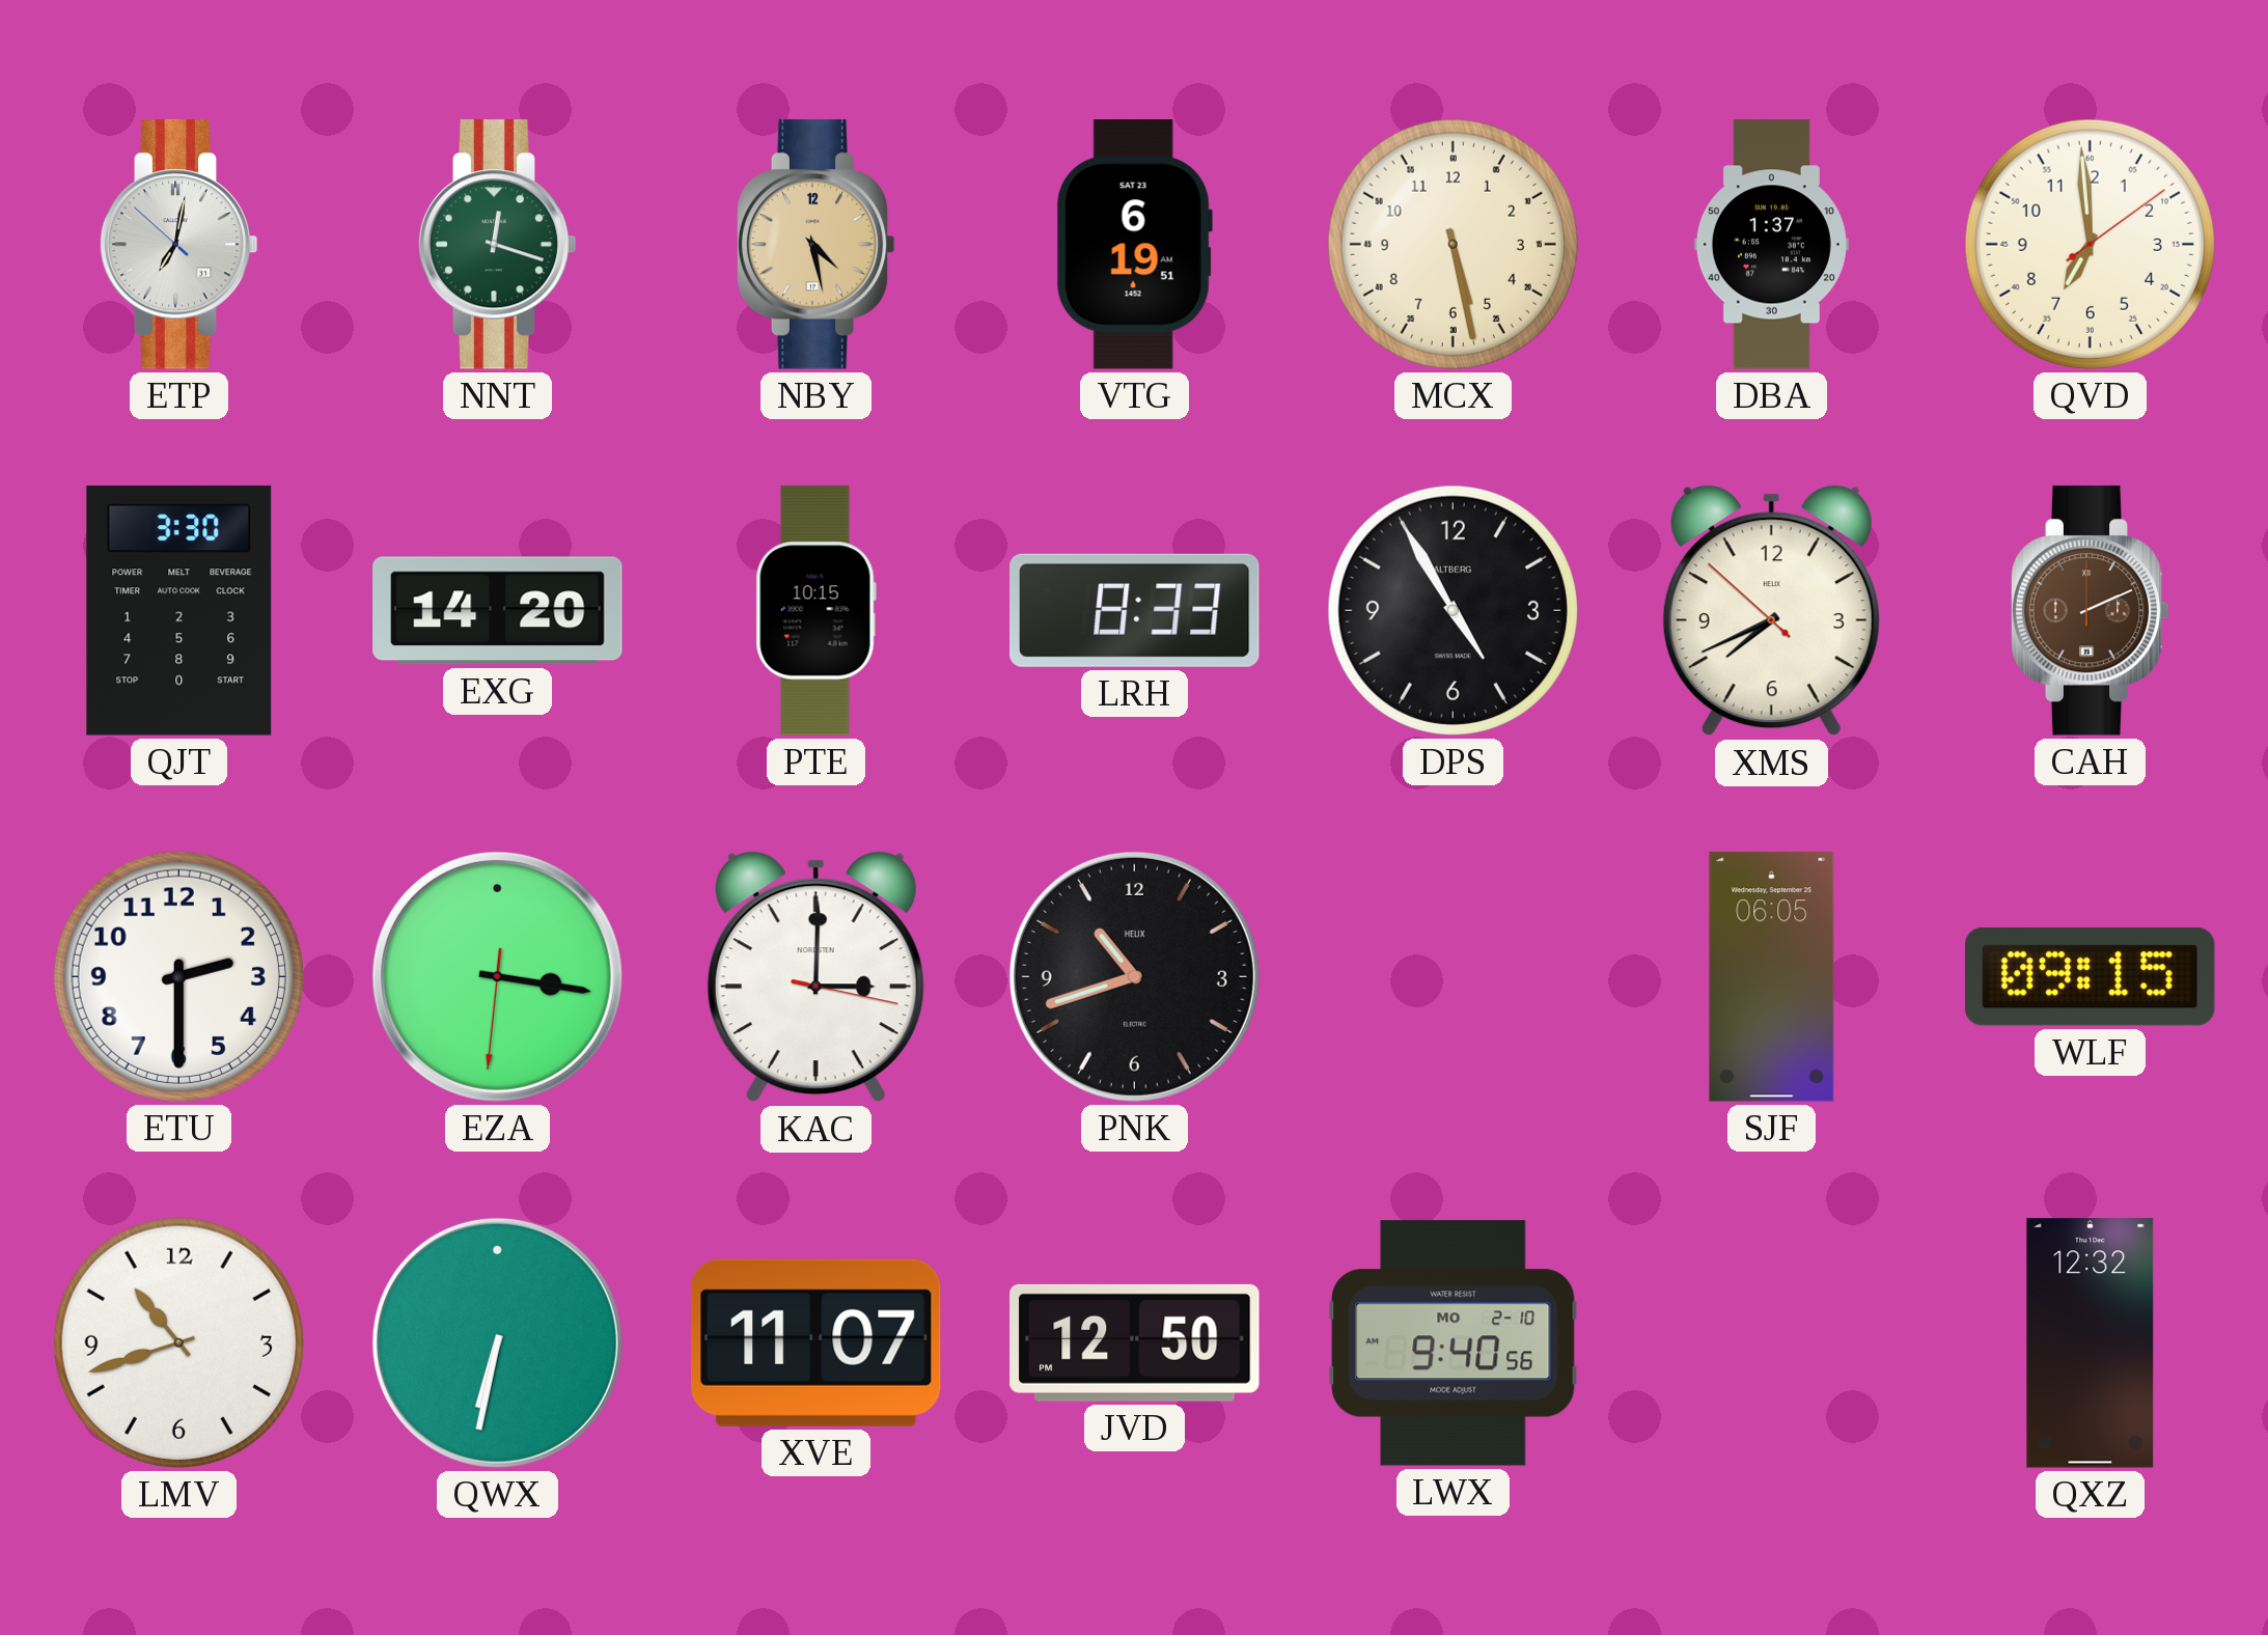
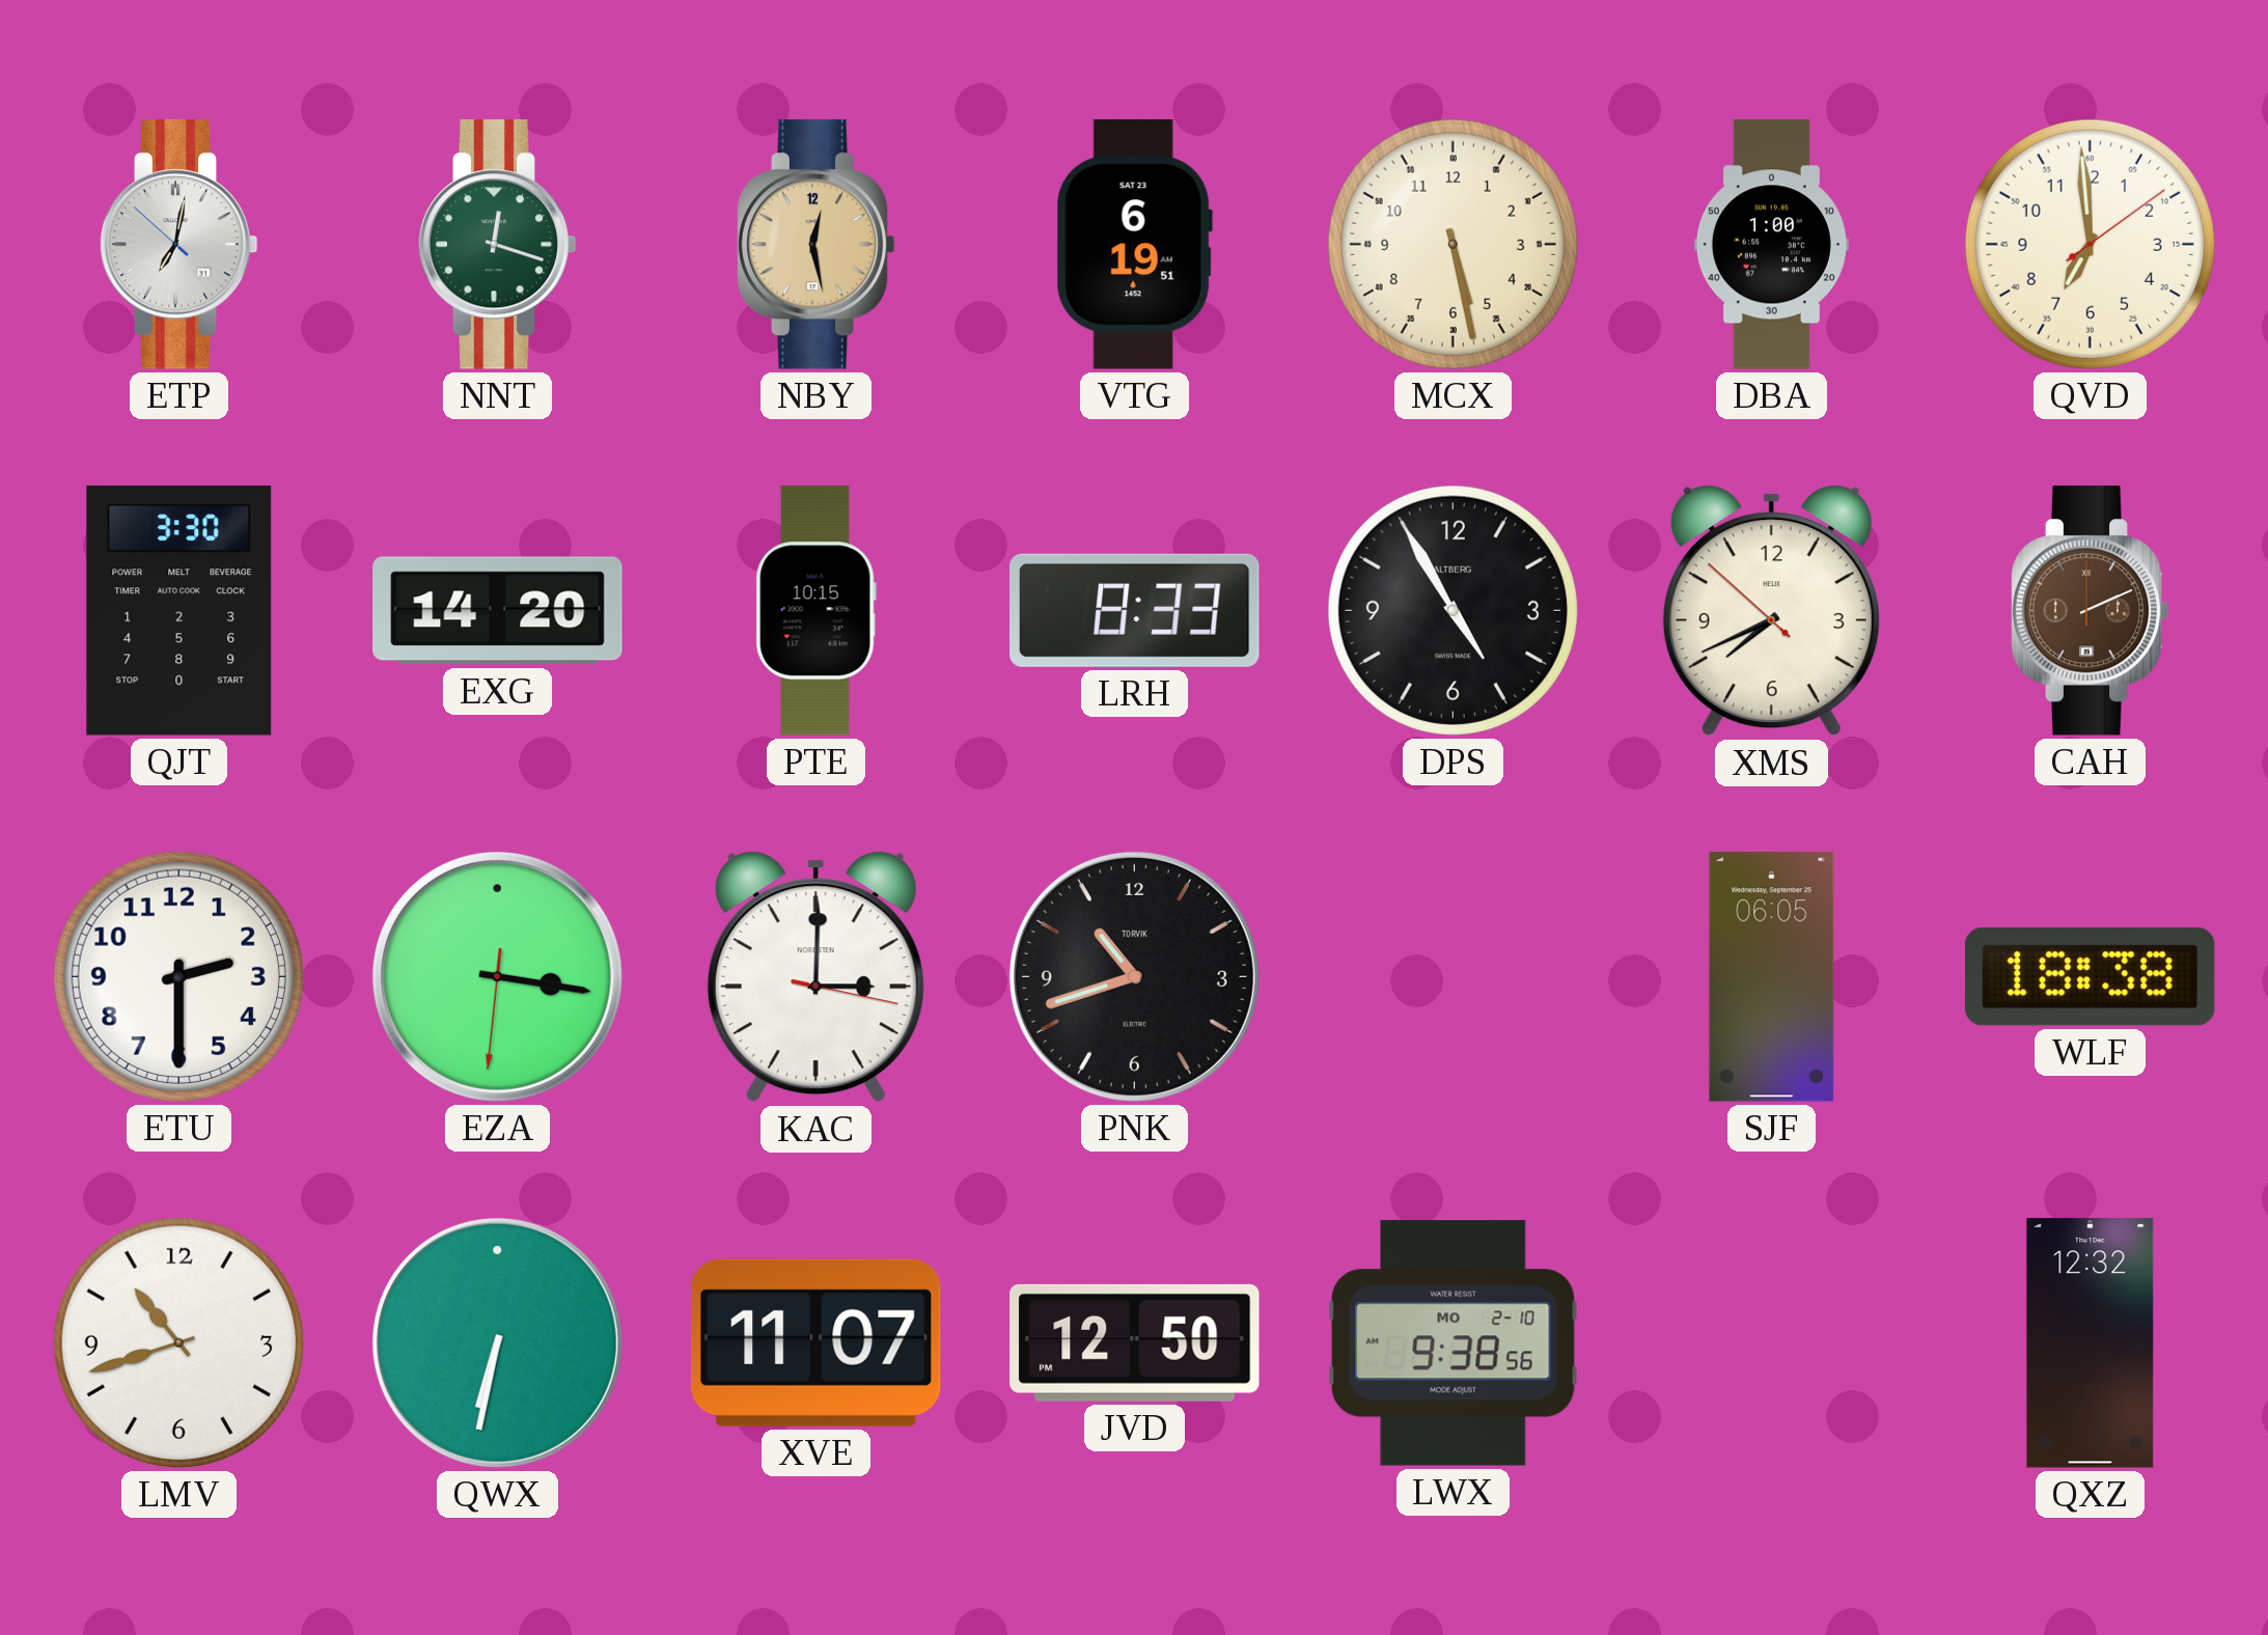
NBY: 4:28 -> 12:28
DBA: 1:37 -> 1:00
PNK brand: HELIX -> TORVIK
WLF: 09:15 -> 18:38
LWX: 9:40 -> 9:38
